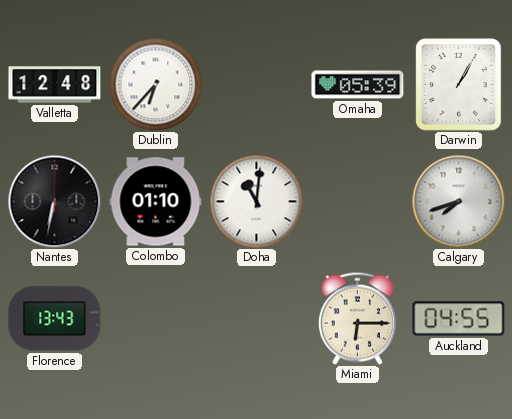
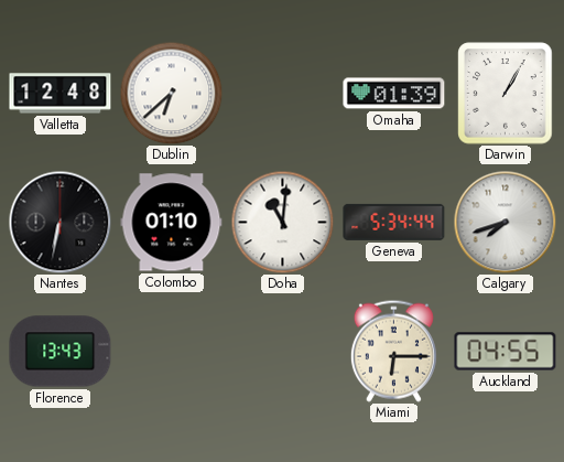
Dublin: 6:37 -> 6:38
Omaha: 05:39 -> 01:39
Geneva: none -> 5:34
